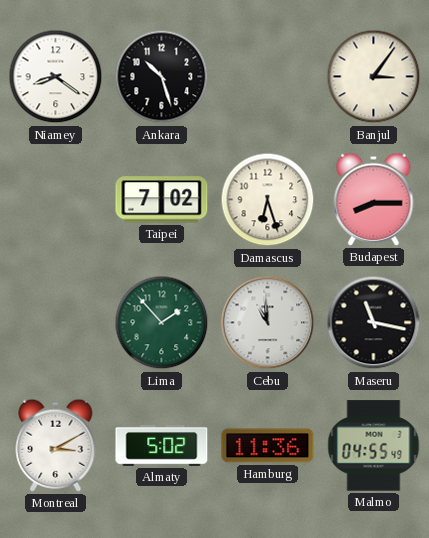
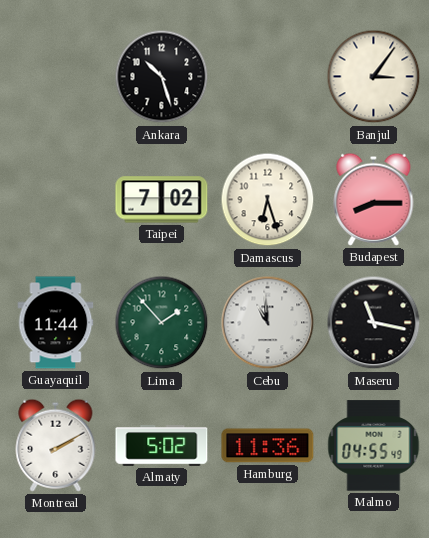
Niamey: 8:21 -> none
Guayaquil: none -> 11:44
Montreal: 3:10 -> 2:10
